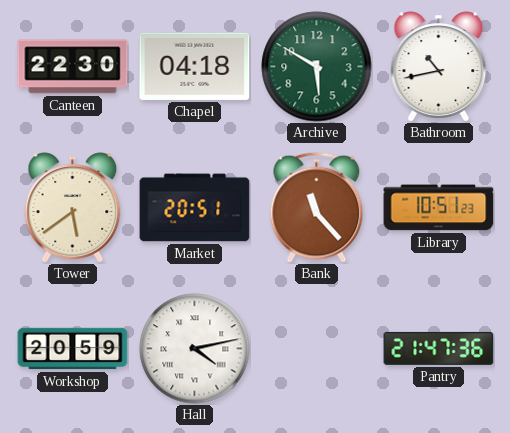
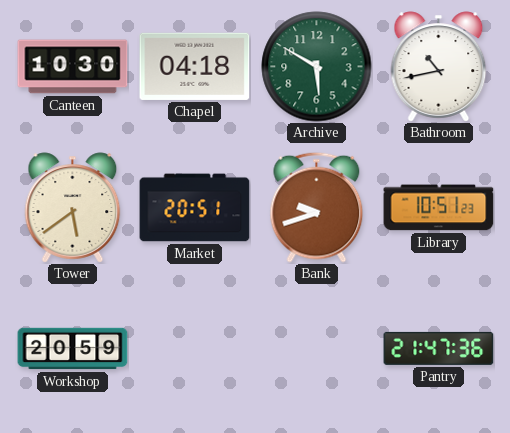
Canteen: 22:30 -> 10:30
Bank: 11:23 -> 9:42
Hall: 4:13 -> none
